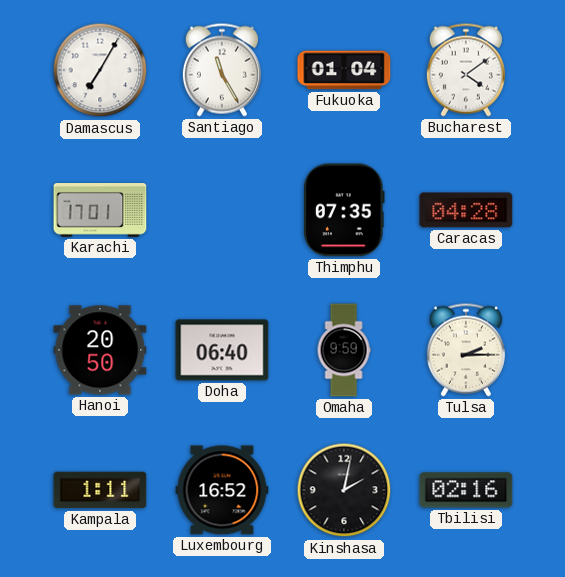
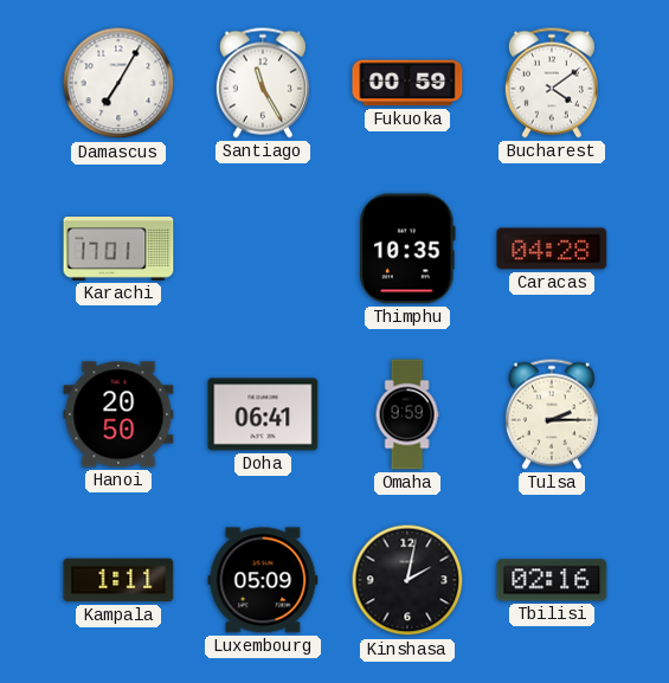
Fukuoka: 01:04 -> 00:59
Thimphu: 07:35 -> 10:35
Doha: 06:40 -> 06:41
Luxembourg: 16:52 -> 05:09
